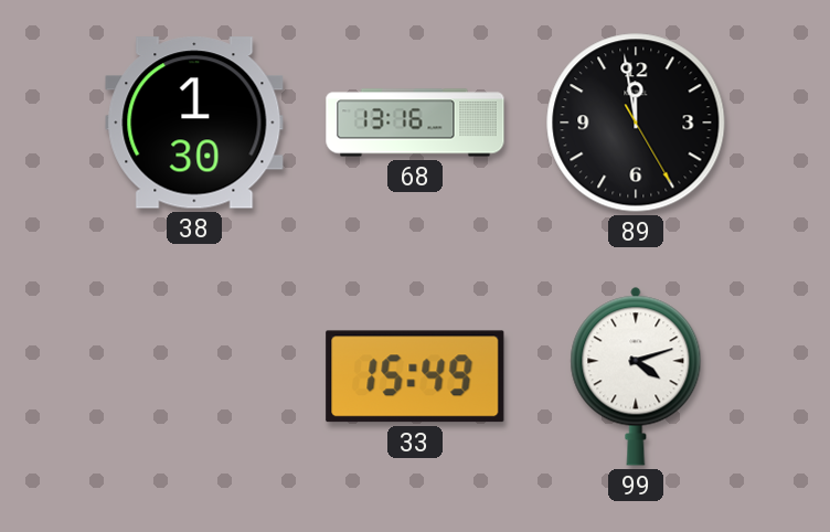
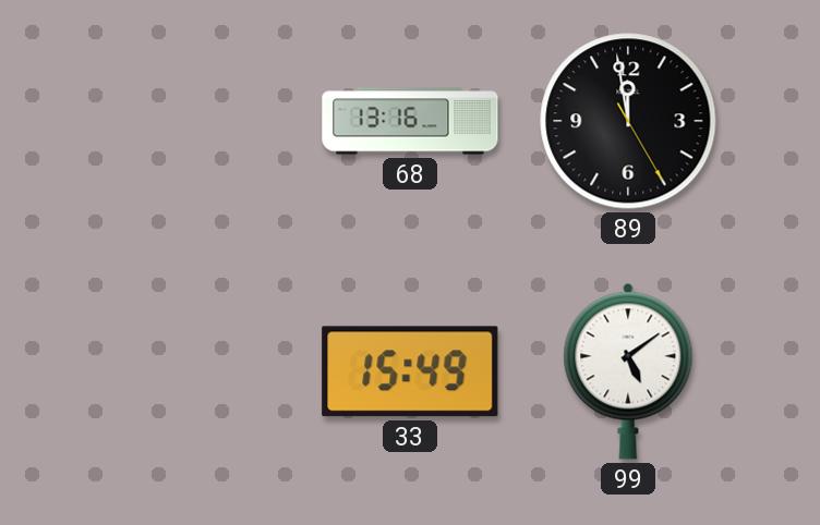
38: 1:30 -> none
99: 4:12 -> 5:09
